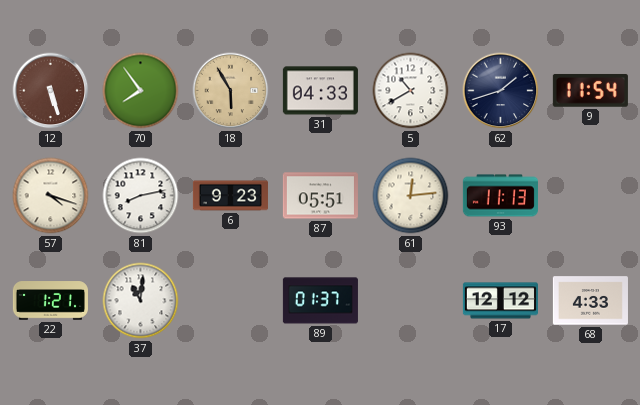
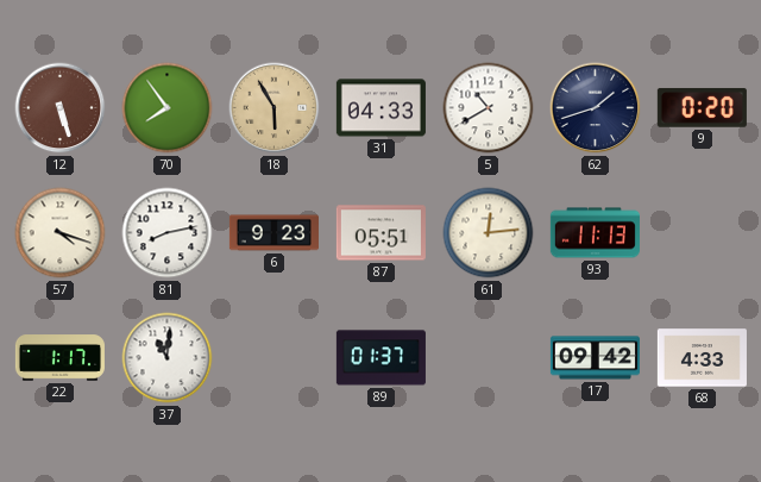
9: 11:54 -> 0:20
22: 1:21 -> 1:17
17: 12:12 -> 09:42
